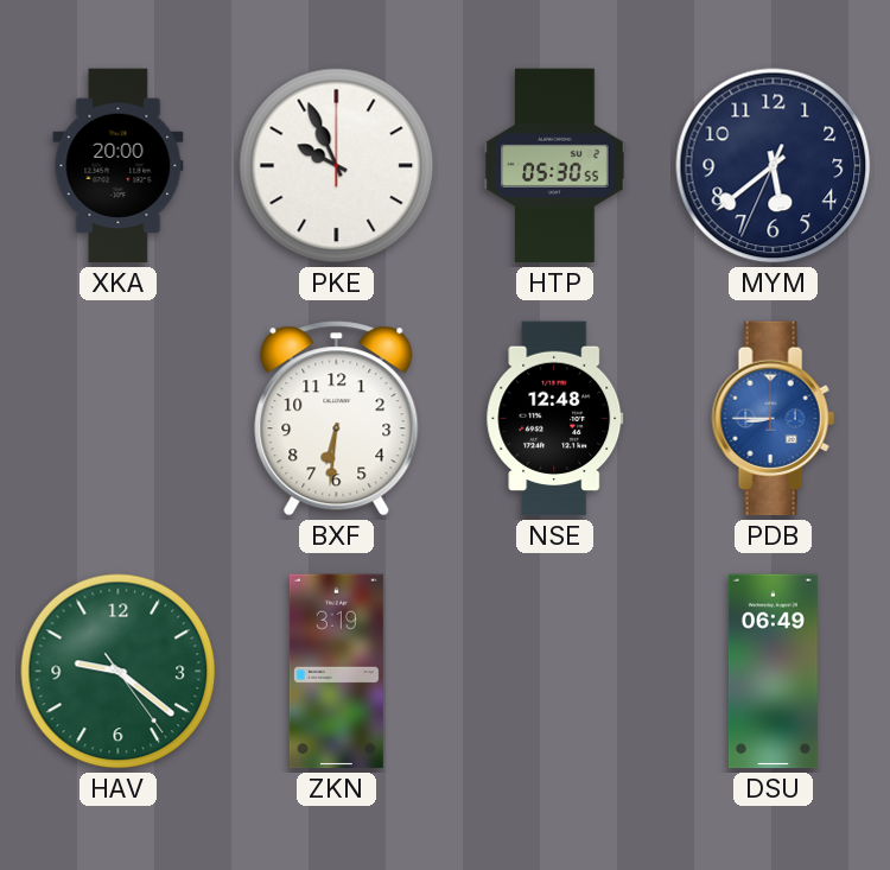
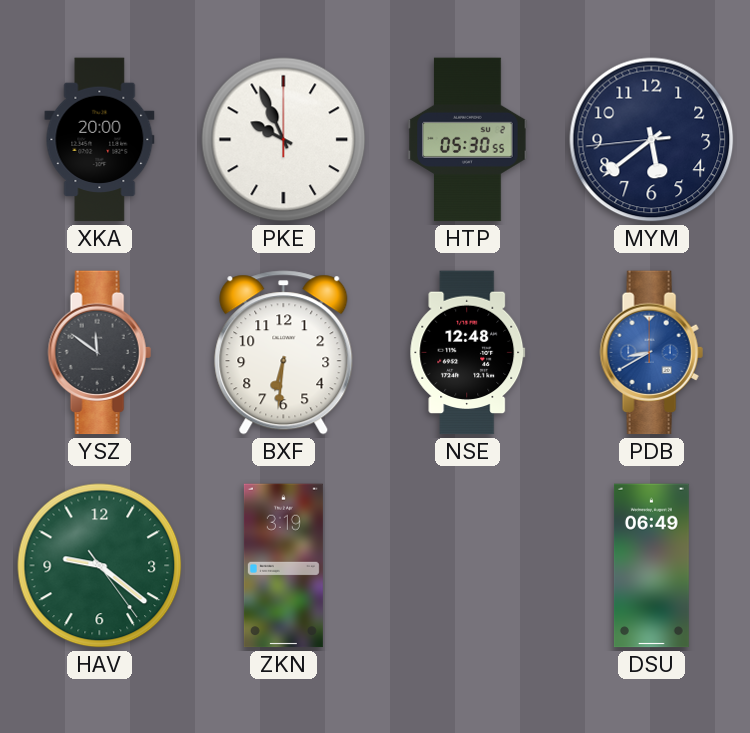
MYM: 5:38:34 -> 5:38:44
YSZ: none -> 11:51
PDB: 8:45 -> 8:40
